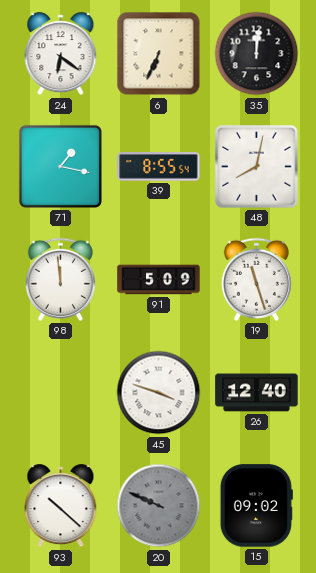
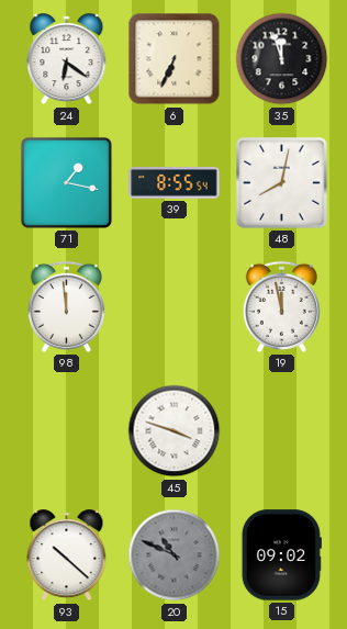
35: 12:01 -> 11:57
91: 5:09 -> none
19: 11:27 -> 11:58
26: 12:40 -> none
20: 9:49 -> 10:49
